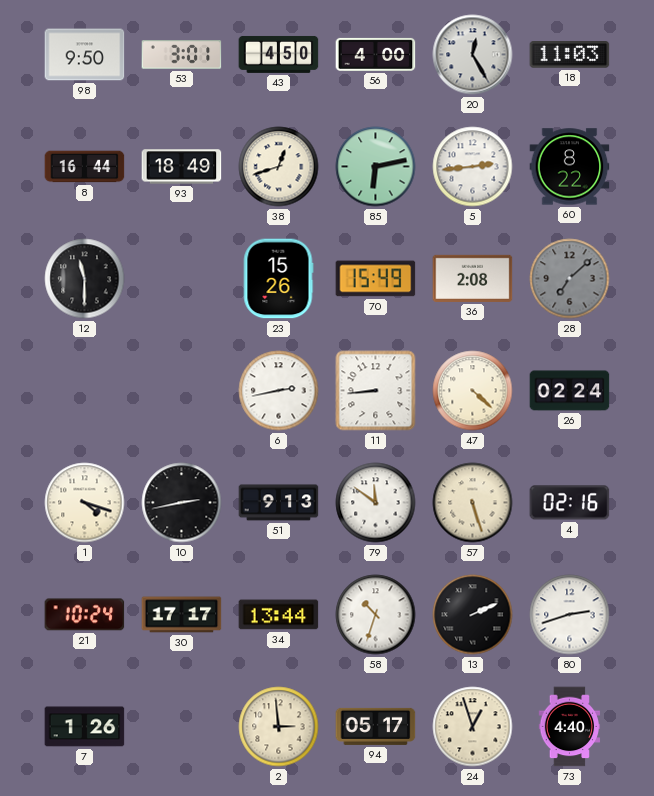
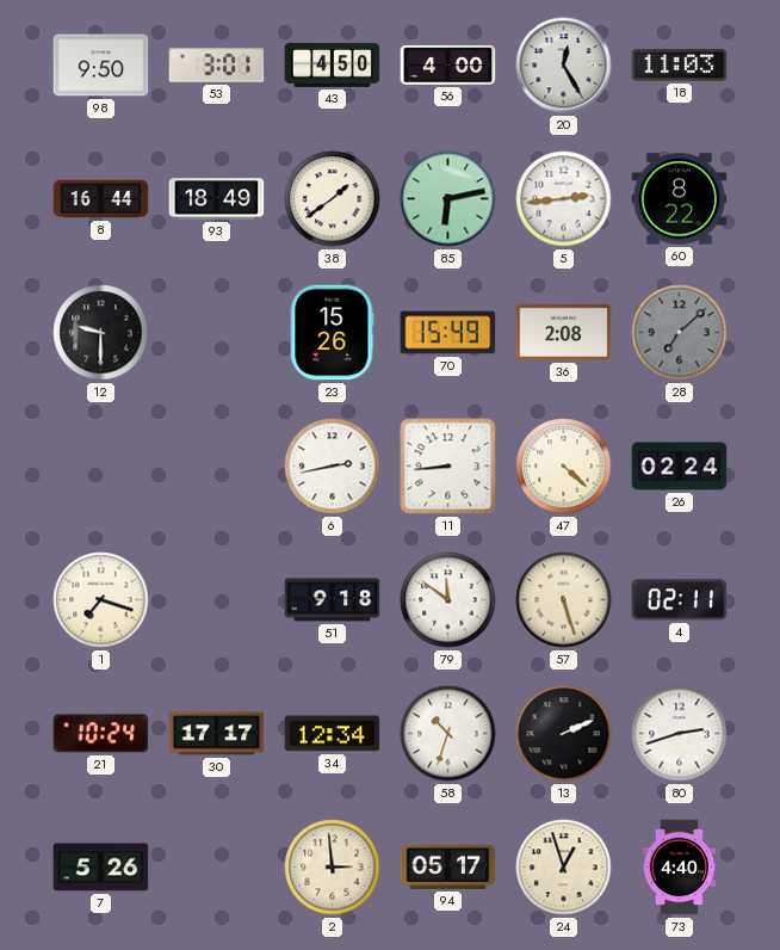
38: 12:42 -> 1:39
12: 11:30 -> 9:30
1: 4:18 -> 7:18
10: 2:43 -> none
51: 9:13 -> 9:18
4: 02:16 -> 02:11
34: 13:44 -> 12:34
7: 1:26 -> 5:26
